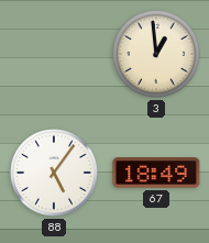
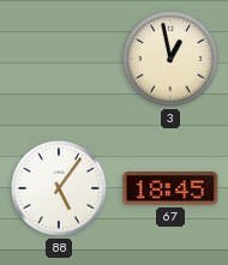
3: 12:59 -> 12:58
67: 18:49 -> 18:45
